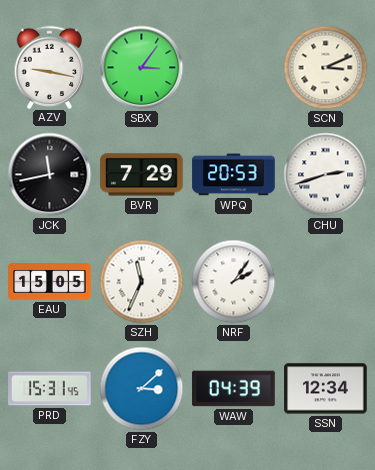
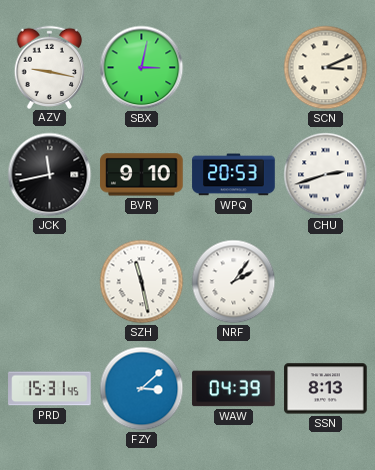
SBX: 3:06 -> 3:02
BVR: 7:29 -> 9:10
EAU: 15:05 -> none
SZH: 11:34 -> 11:28
SSN: 12:34 -> 8:13
